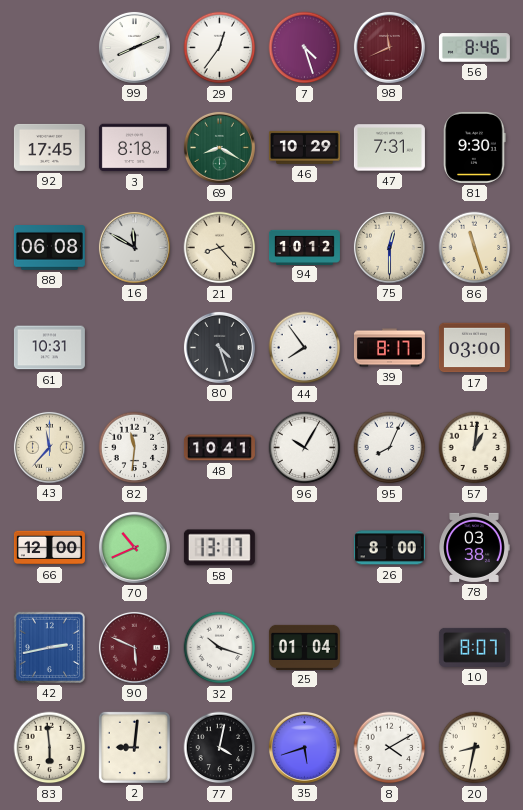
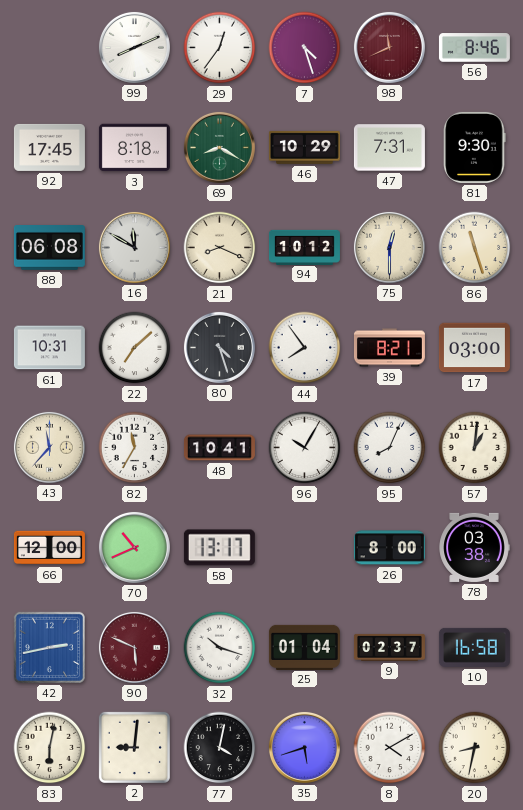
21: 8:23 -> 8:19
22: none -> 7:08
39: 8:17 -> 8:21
82: 11:31 -> 11:35
9: none -> 02:37
10: 8:07 -> 16:58
83: 5:59 -> 6:02
